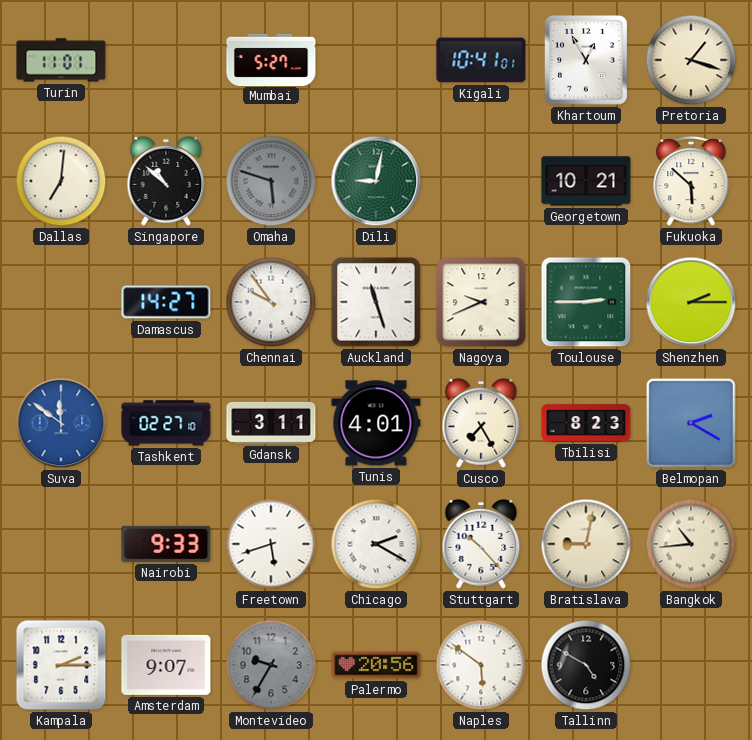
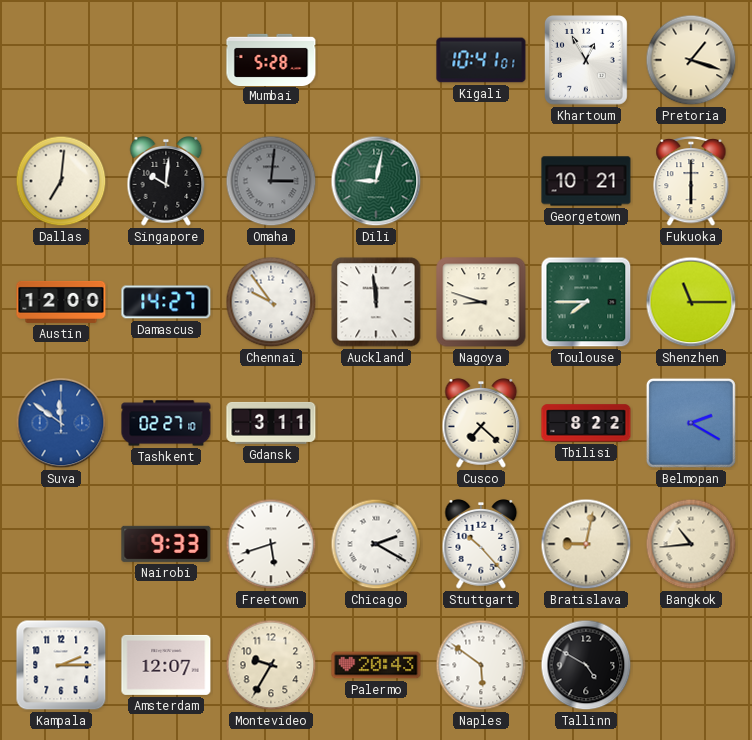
Turin: 11:01 -> none
Mumbai: 5:27 -> 5:28
Singapore: 10:52 -> 10:01
Omaha: 5:48 -> 3:01
Fukuoka: 5:52 -> 6:00
Austin: none -> 12:00
Auckland: 11:27 -> 11:59
Nagoya: 9:41 -> 8:48
Toulouse: 2:45 -> 7:45
Shenzhen: 2:15 -> 11:15
Tunis: 4:01 -> none
Cusco: 7:25 -> 7:22
Tbilisi: 8:23 -> 8:22
Amsterdam: 9:07 -> 12:07
Montevideo dial: grey -> cream
Palermo: 20:56 -> 20:43
